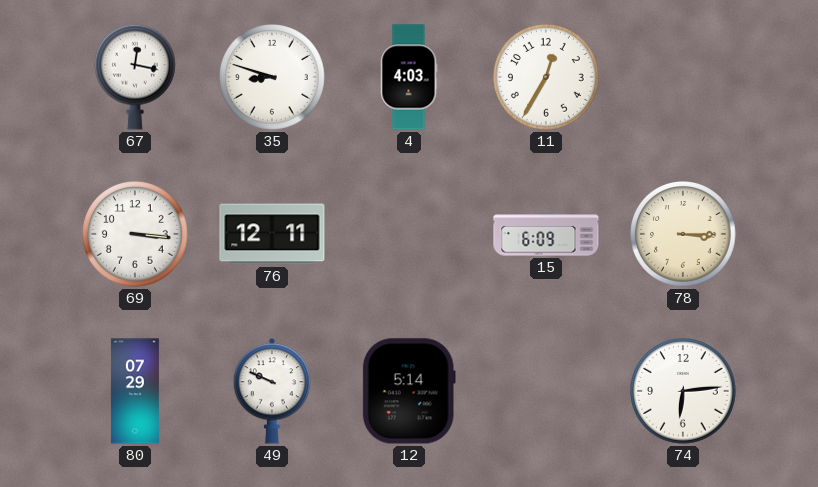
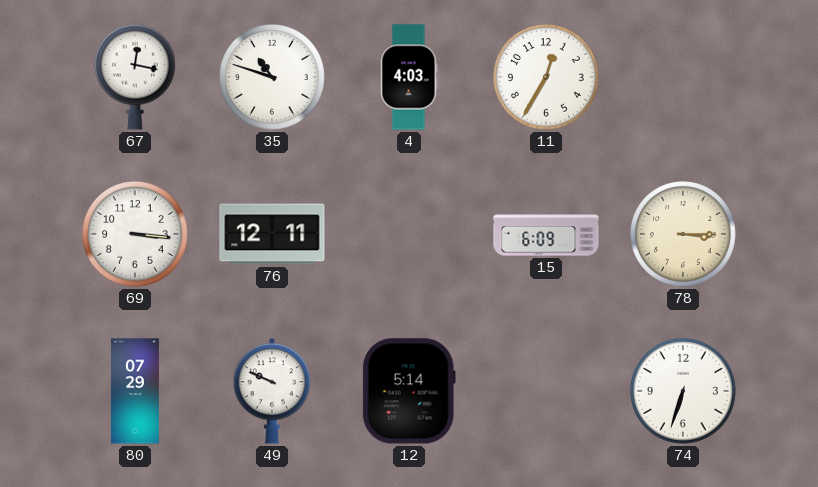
35: 8:48 -> 10:48
74: 6:14 -> 6:33
